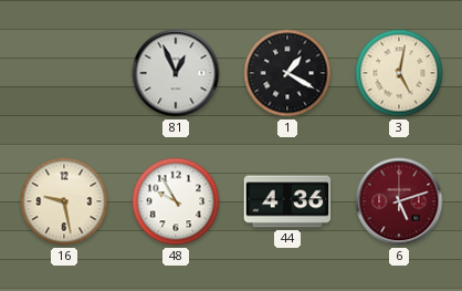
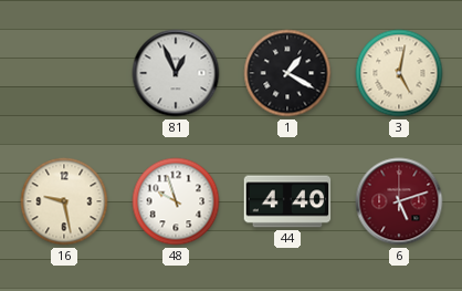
48: 9:55 -> 9:57
44: 4:36 -> 4:40
